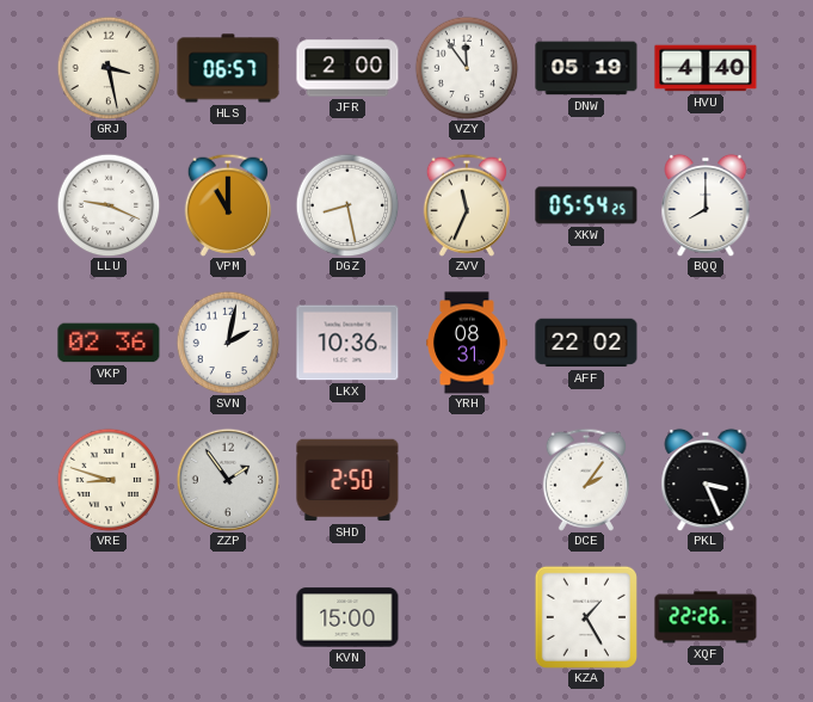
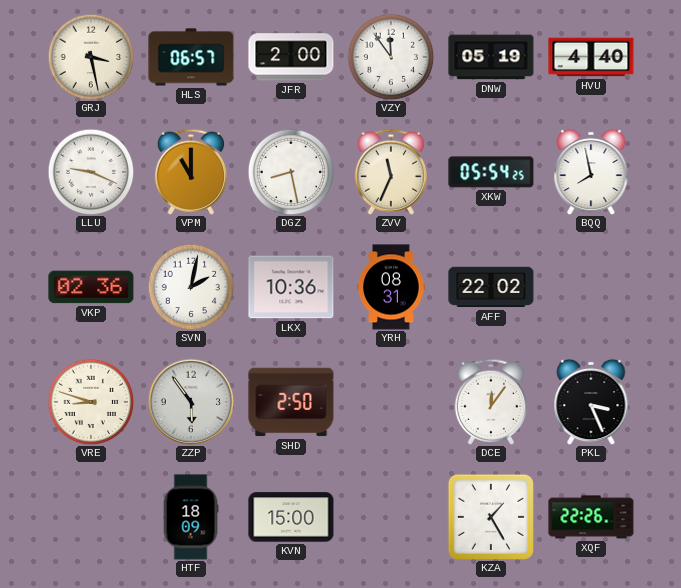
BQQ: 8:00 -> 7:58
ZZP: 1:54 -> 5:54
DCE: 2:06 -> 12:06
HTF: none -> 18:09
